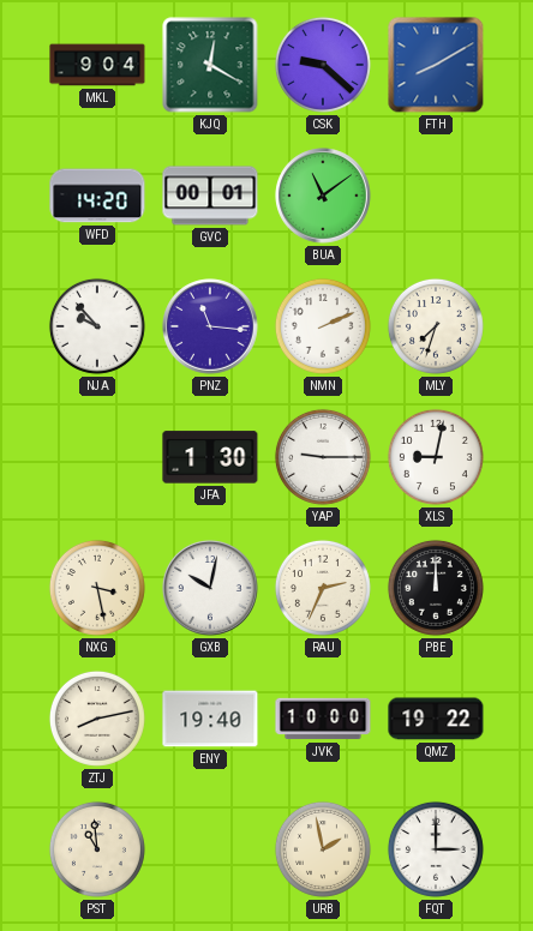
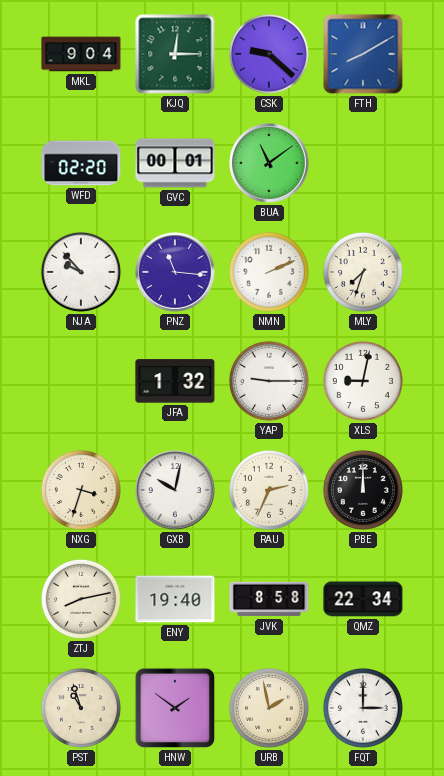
KJQ: 12:20 -> 12:15
WFD: 14:20 -> 02:20
JFA: 1:30 -> 1:32
NXG: 3:28 -> 3:33
JVK: 10:00 -> 8:58
QMZ: 19:22 -> 22:34
PST: 10:59 -> 10:57
HNW: none -> 1:51
